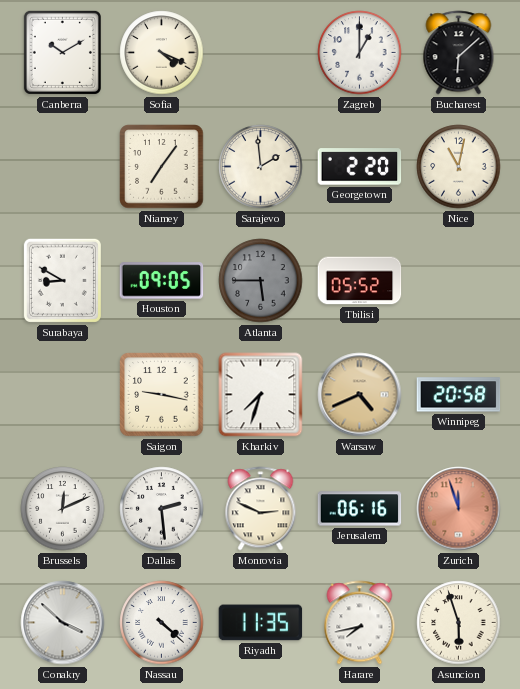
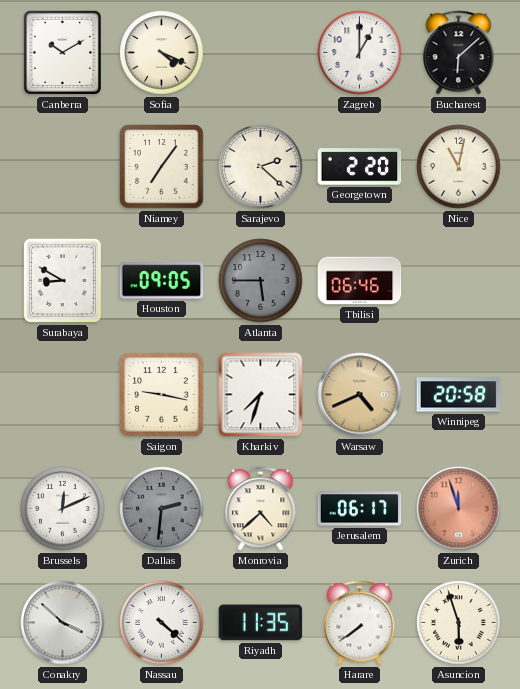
Sarajevo: 1:59 -> 2:22
Tbilisi: 05:52 -> 06:46
Dallas: 2:29 -> 2:31
Dallas dial: white -> grey
Monrovia: 2:49 -> 4:38
Jerusalem: 06:16 -> 06:17
Harare: 7:43 -> 7:39
